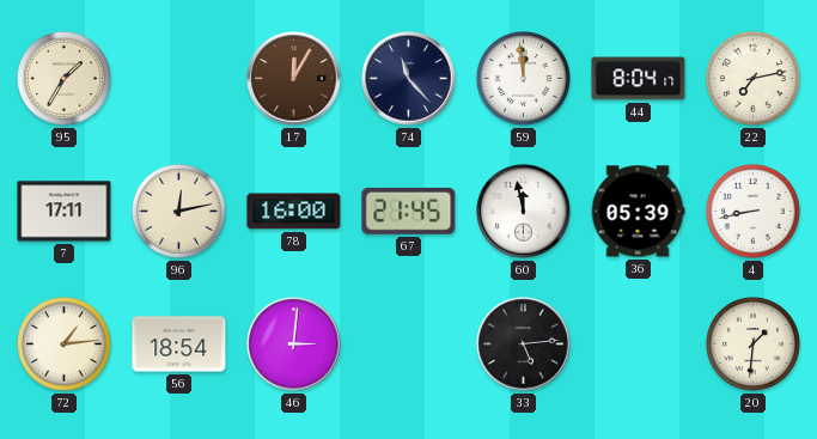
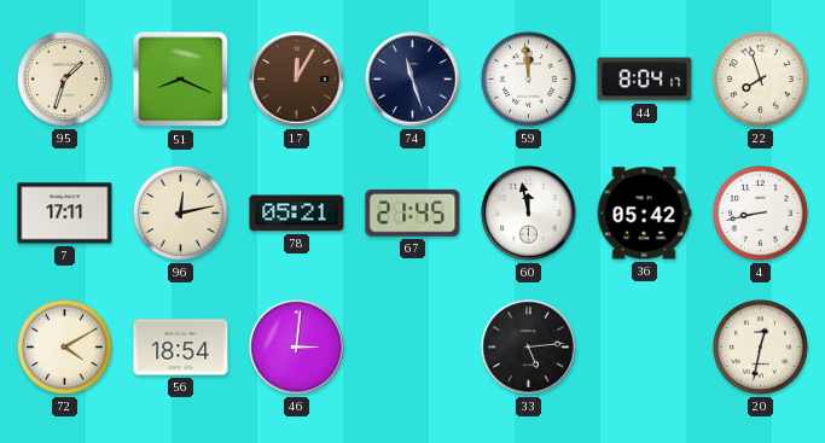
95: 1:35 -> 1:33
51: none -> 8:19
74: 11:23 -> 11:27
22: 7:13 -> 7:57
78: 16:00 -> 05:21
36: 05:39 -> 05:42
72: 1:14 -> 4:10
20: 1:31 -> 12:32
